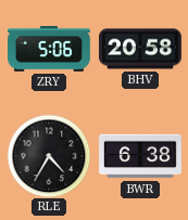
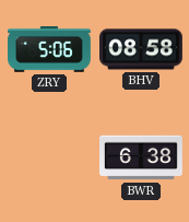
BHV: 20:58 -> 08:58
RLE: 4:35 -> none
